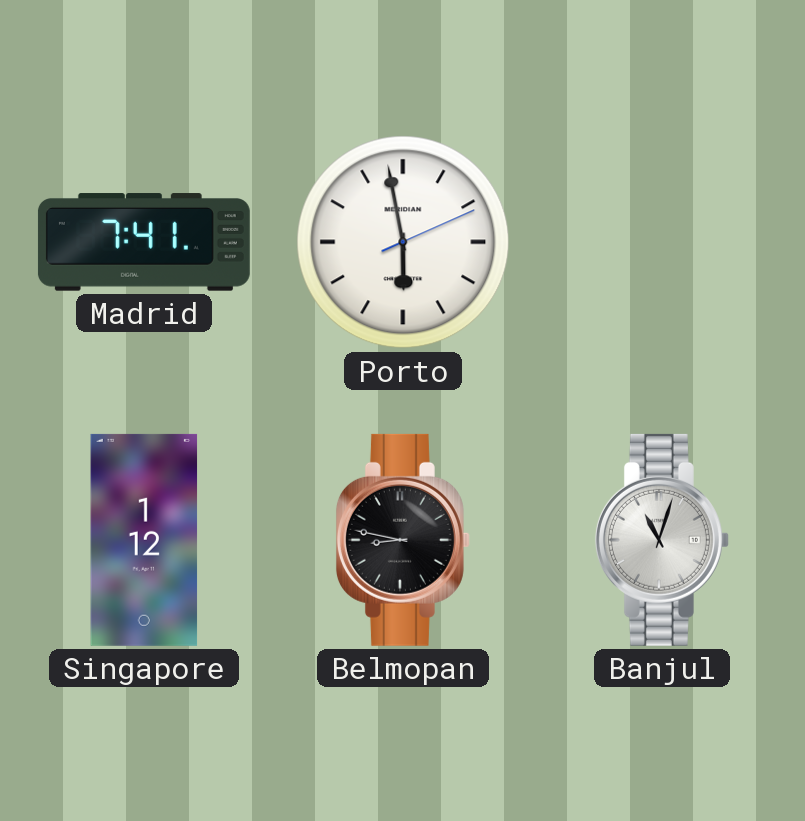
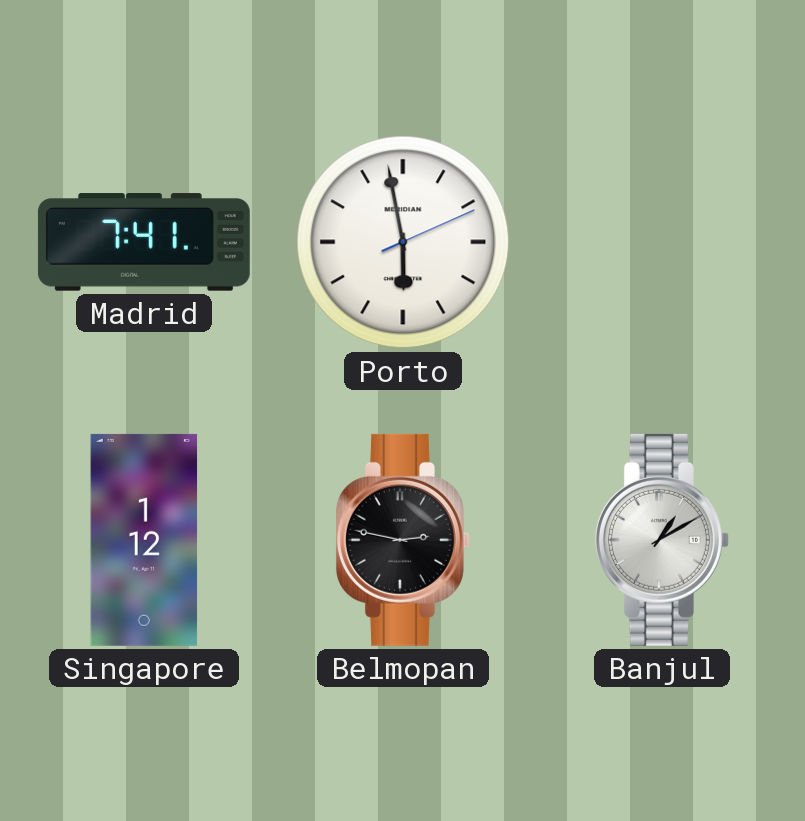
Belmopan: 8:47 -> 2:47
Banjul: 11:03 -> 1:10
